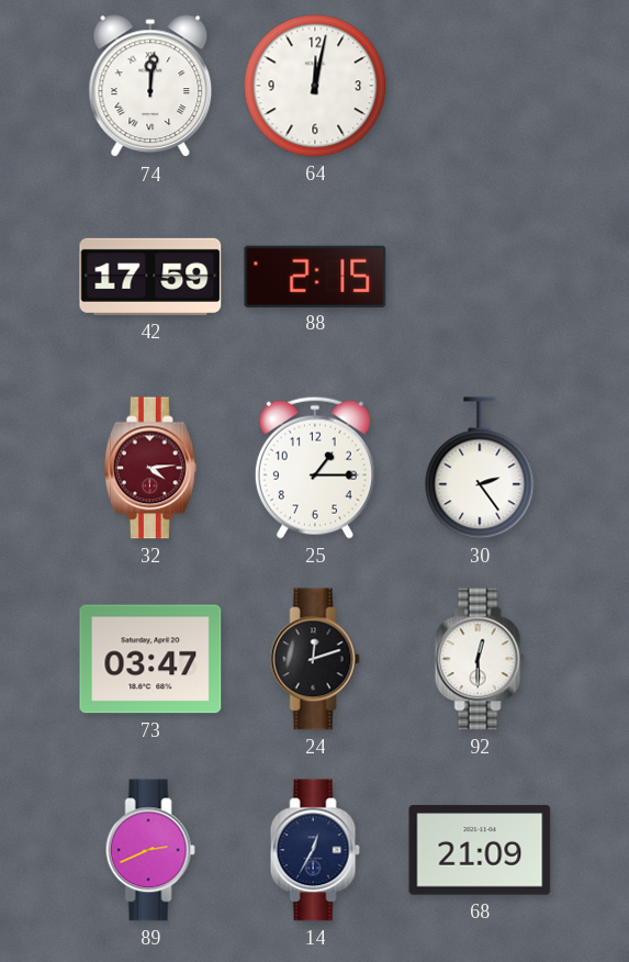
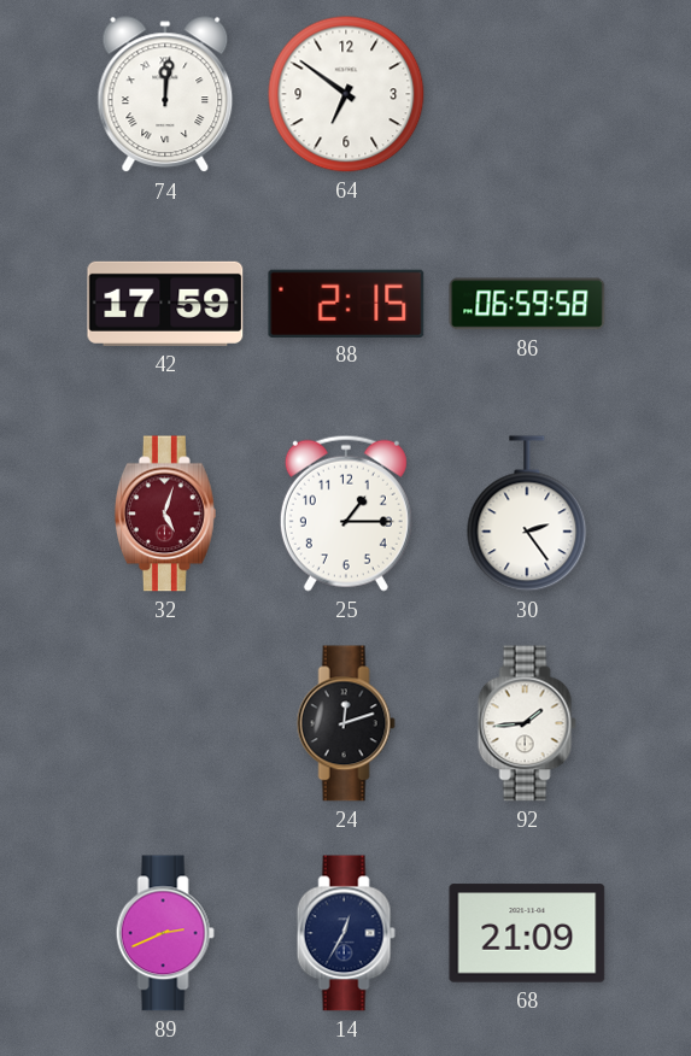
64: 12:02 -> 6:51
86: none -> 06:59
32: 4:14 -> 5:03
73: 03:47 -> none
92: 12:30 -> 1:44
